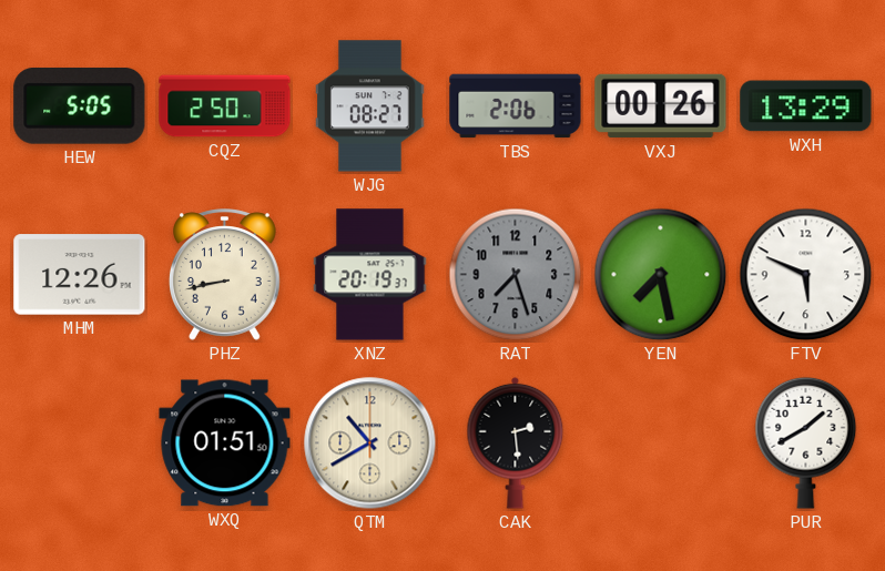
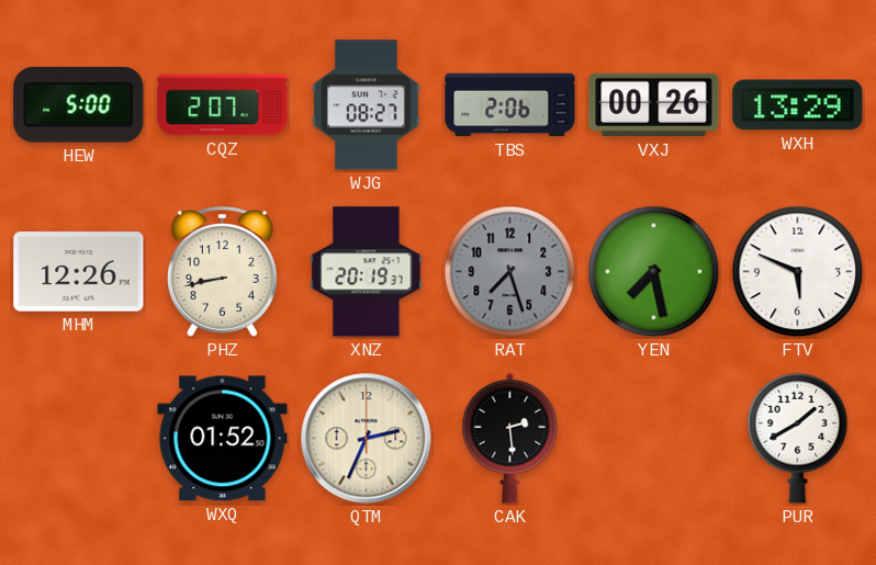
HEW: 5:05 -> 5:00
CQZ: 2:50 -> 2:07
WXQ: 01:51 -> 01:52
QTM: 10:40 -> 2:34
